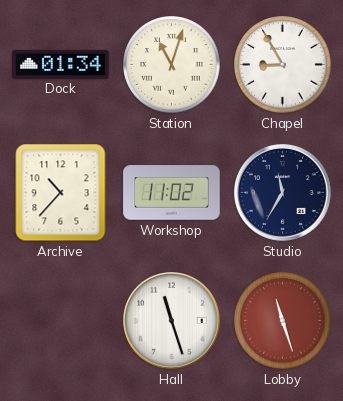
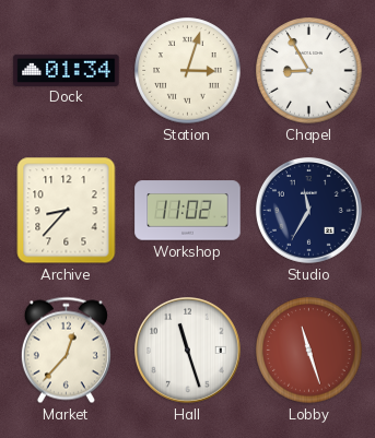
Station: 11:03 -> 3:03
Archive: 10:37 -> 8:37
Market: none -> 12:37
